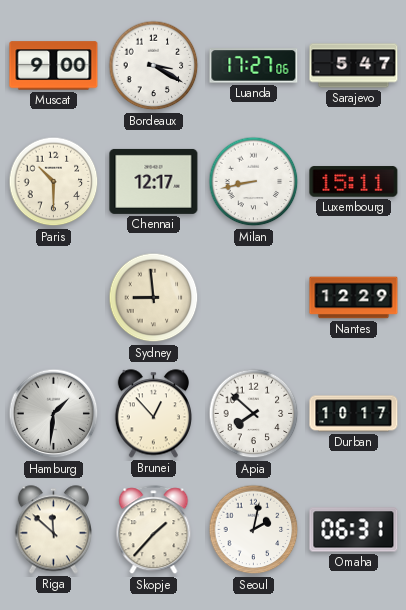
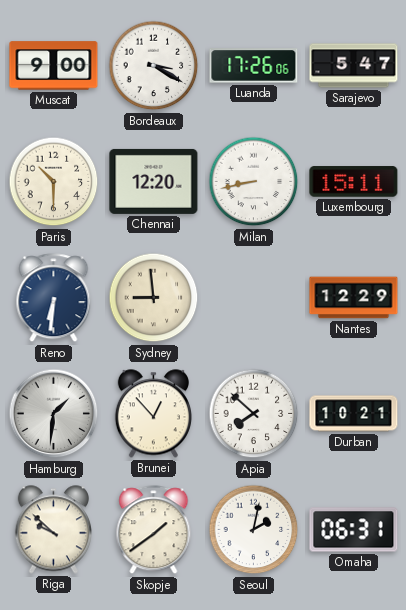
Luanda: 17:27 -> 17:26
Chennai: 12:17 -> 12:20
Reno: none -> 6:31
Durban: 10:17 -> 10:21
Riga: 11:52 -> 9:52
Skopje: 1:37 -> 1:39
